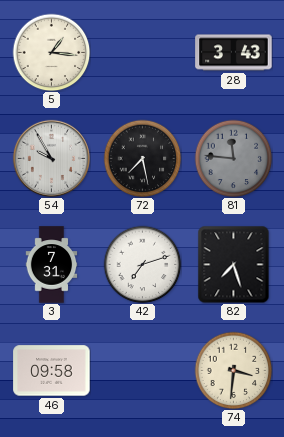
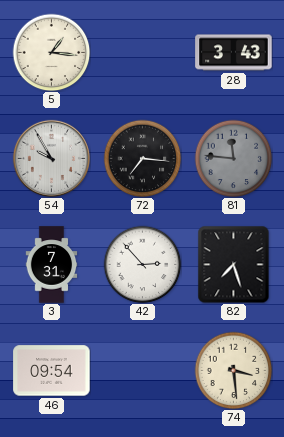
72: 7:28 -> 7:16
42: 7:12 -> 2:53
46: 09:58 -> 09:54
74: 3:31 -> 3:29
